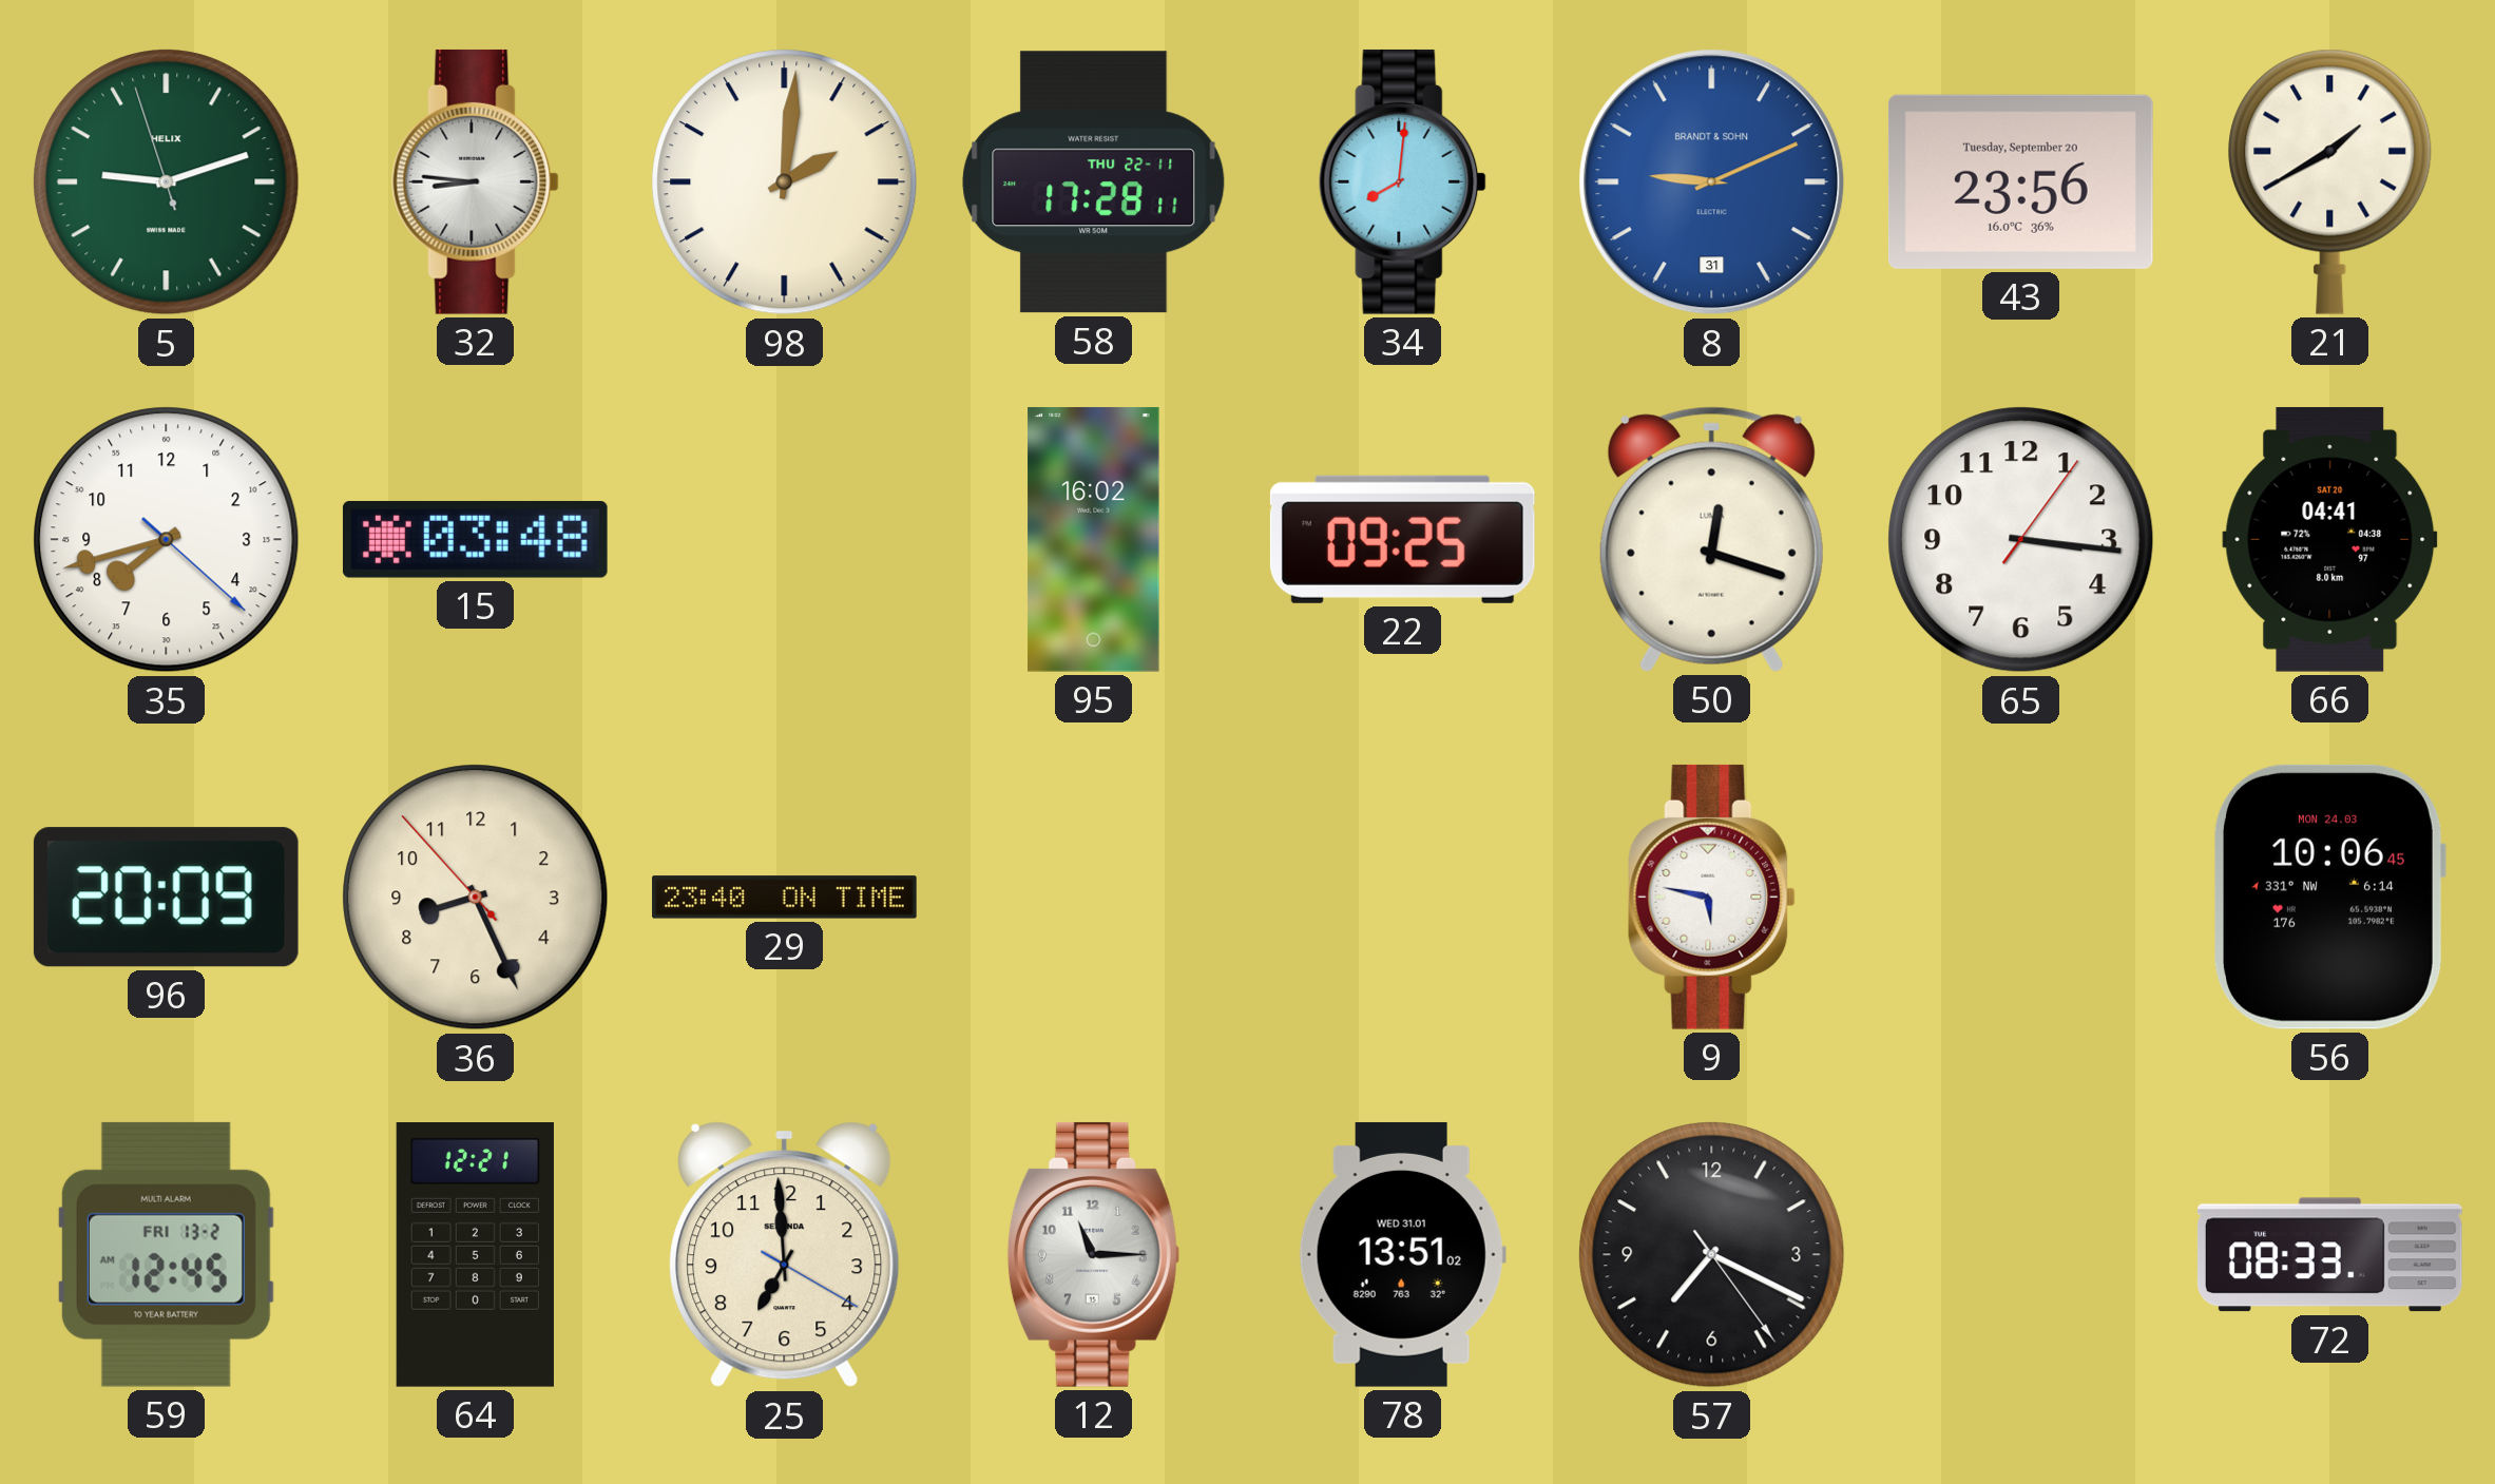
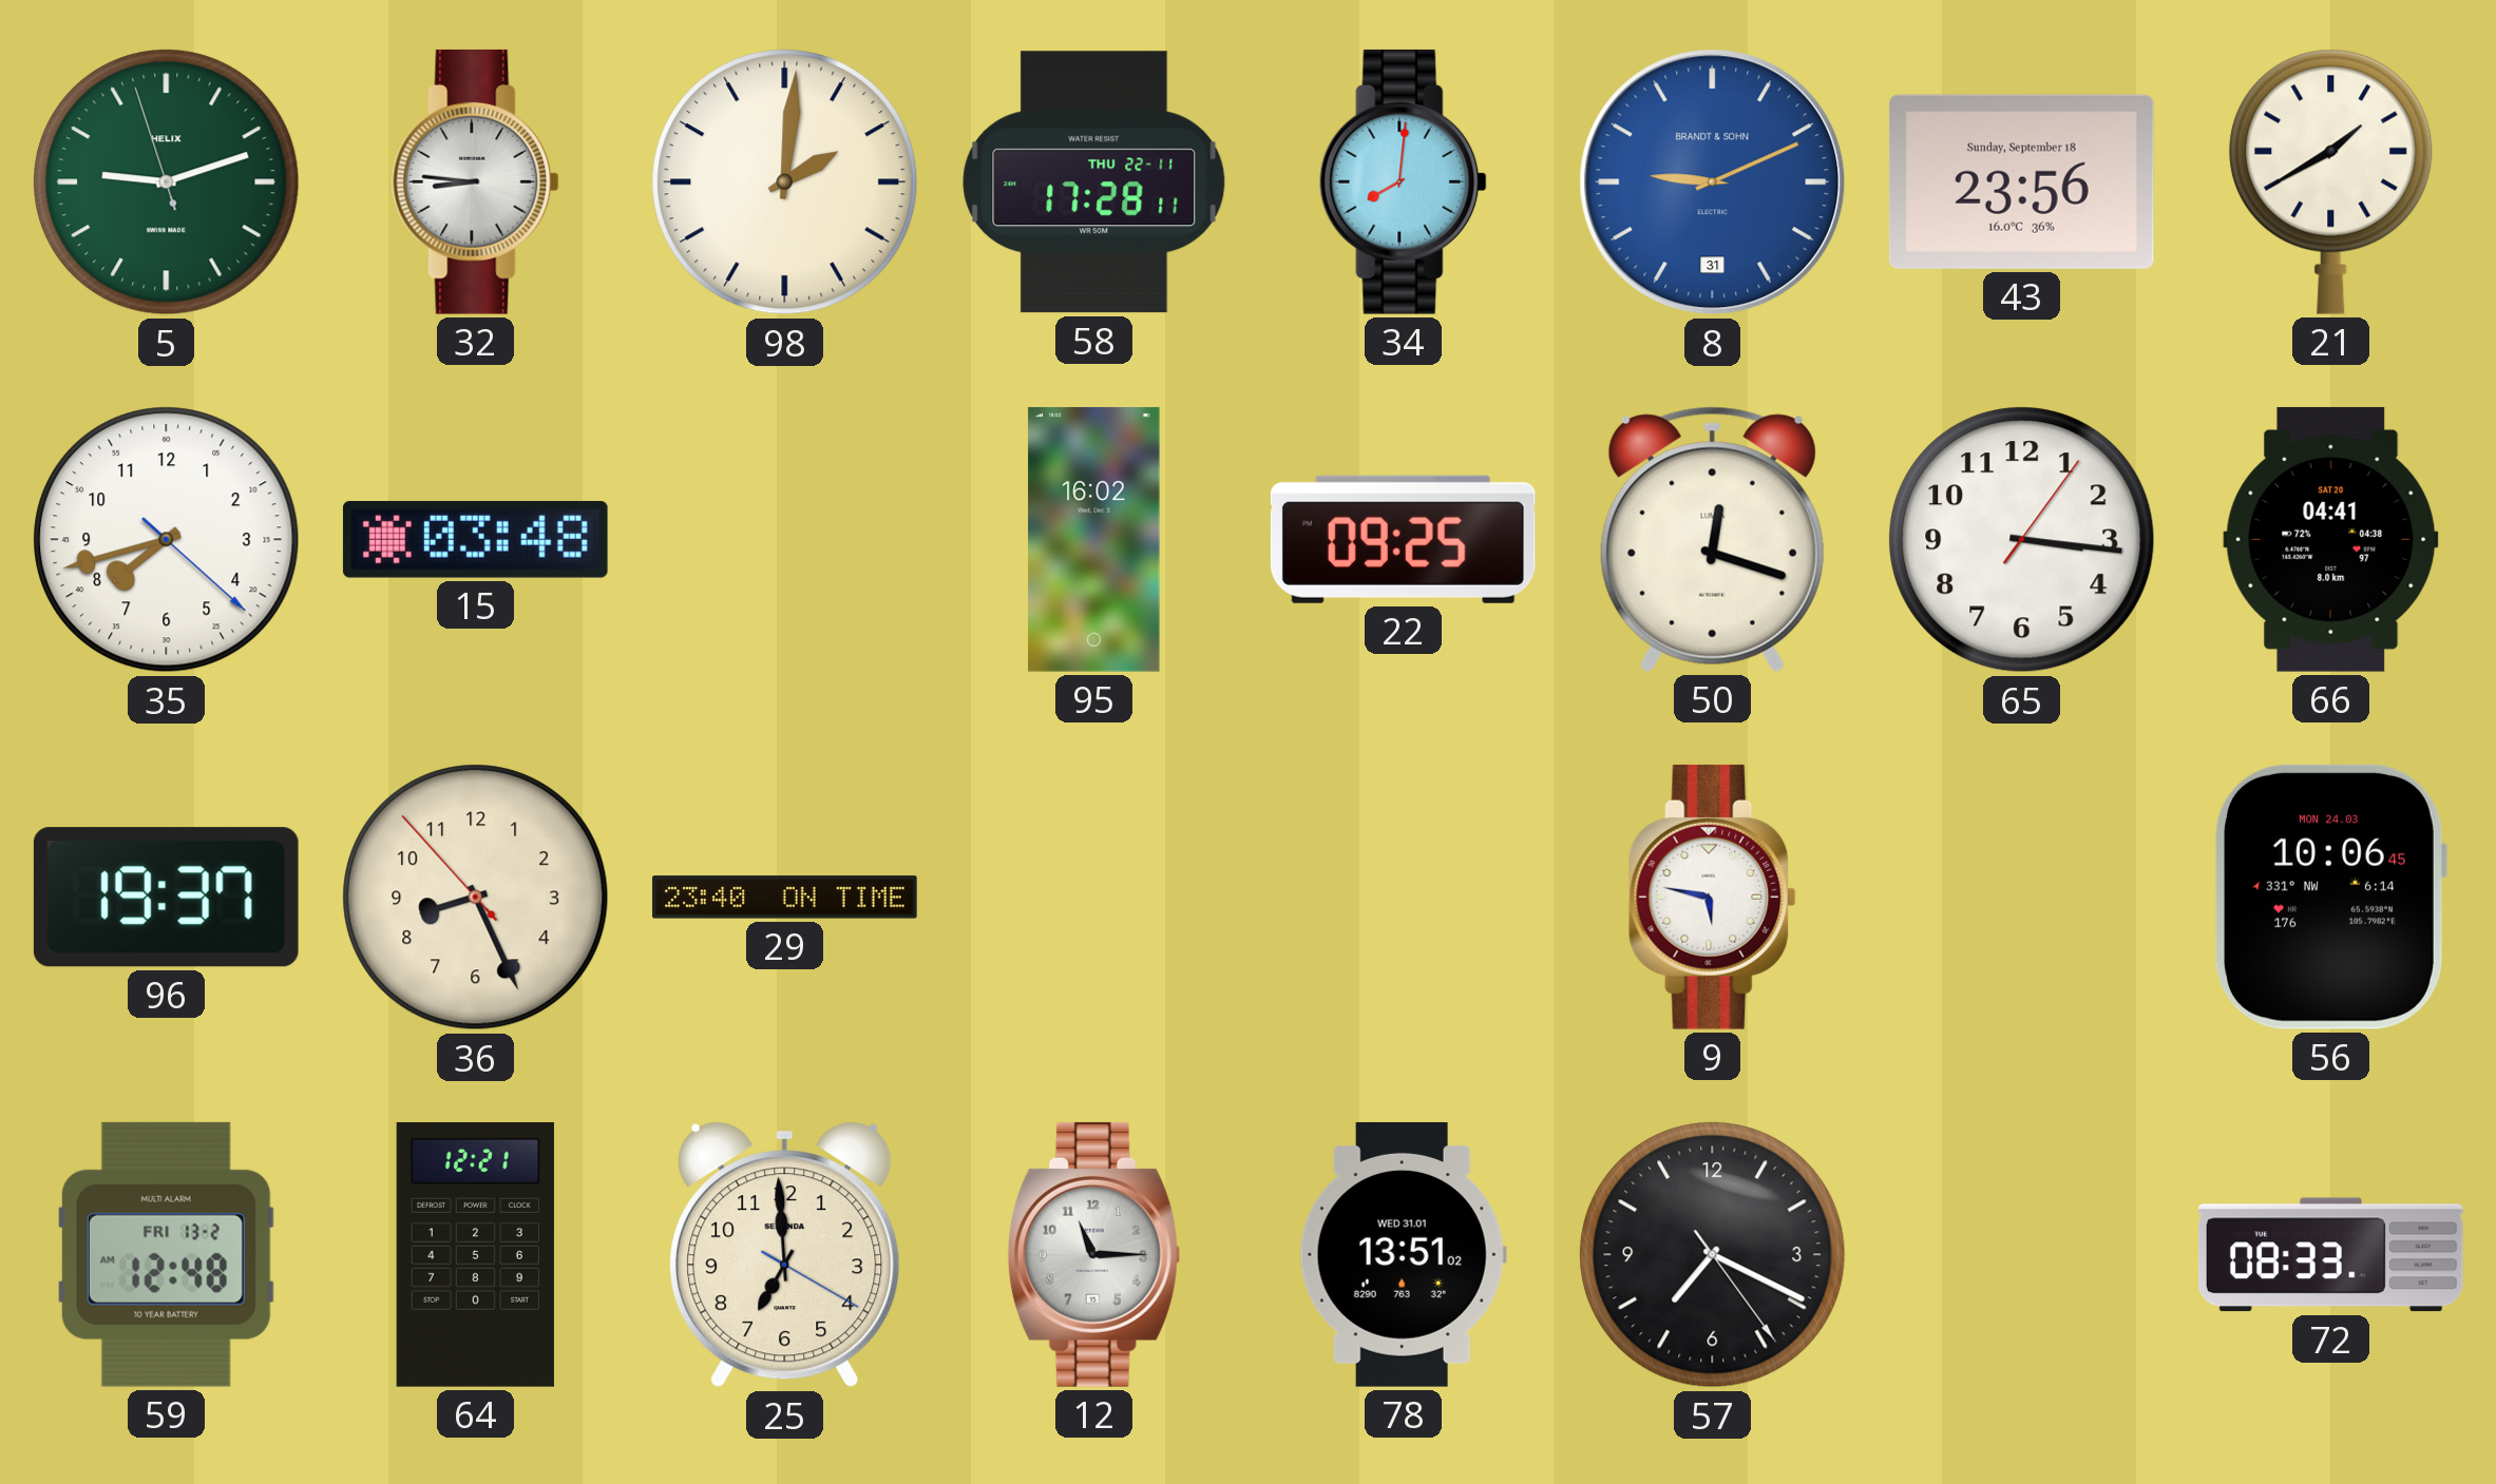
43 date: Tuesday, September 20 -> Sunday, September 18
96: 20:09 -> 19:37
59: 12:45 -> 12:48
